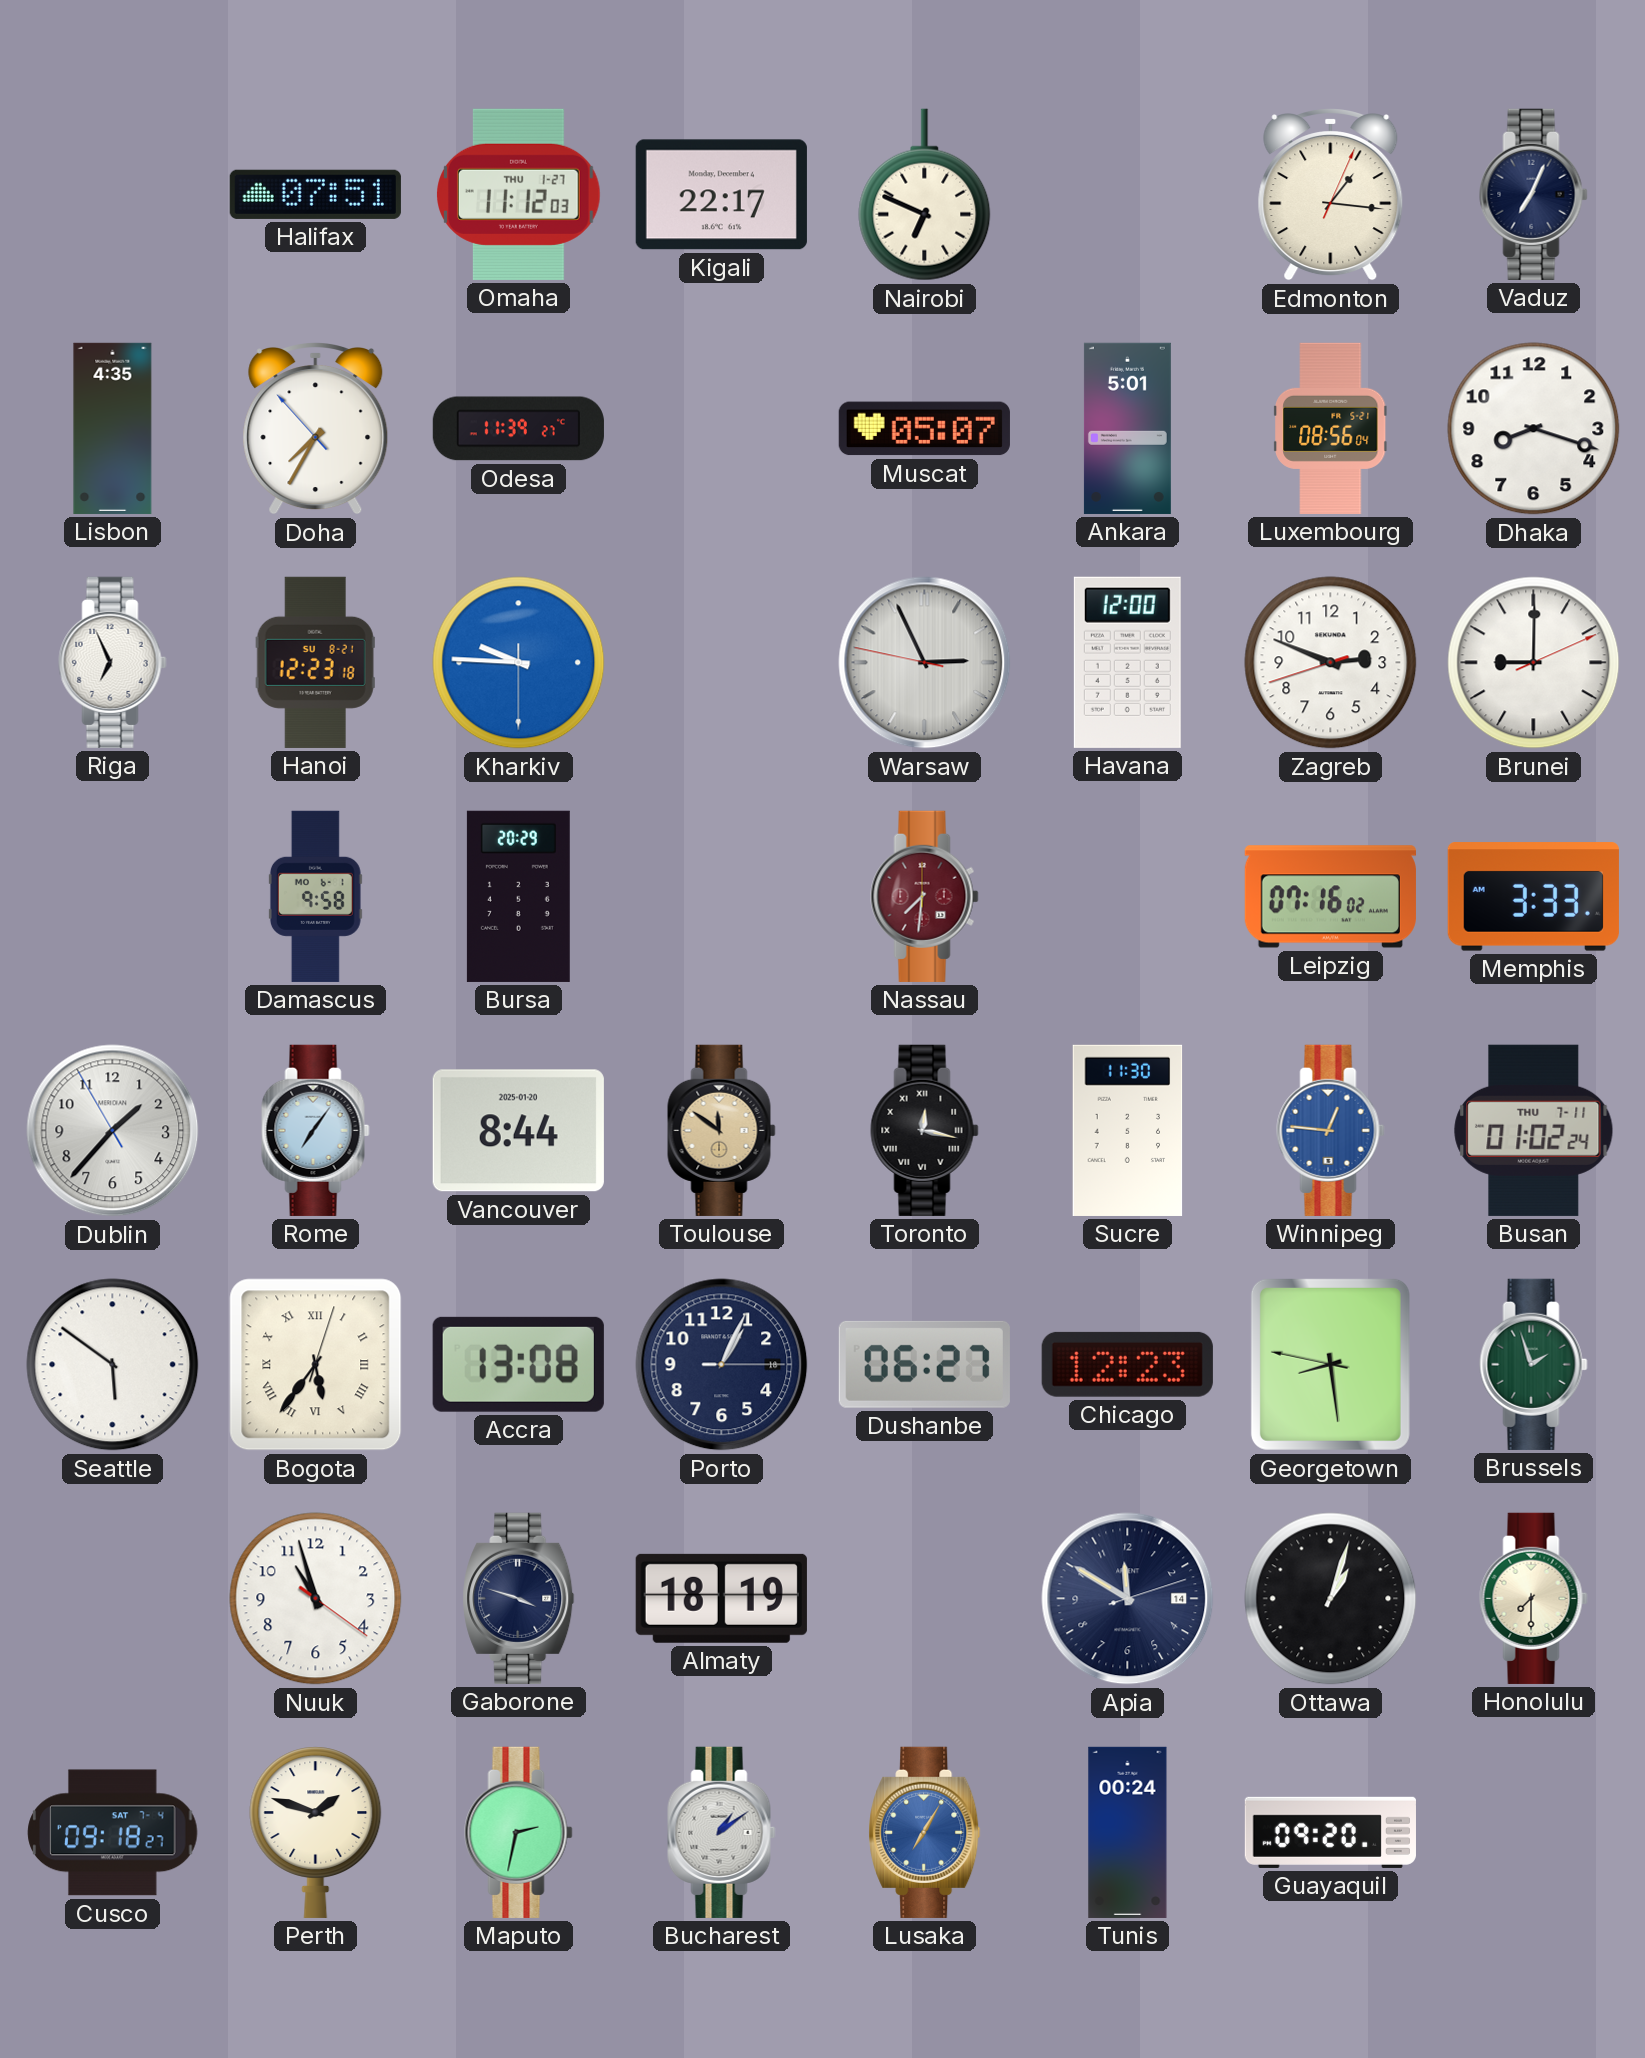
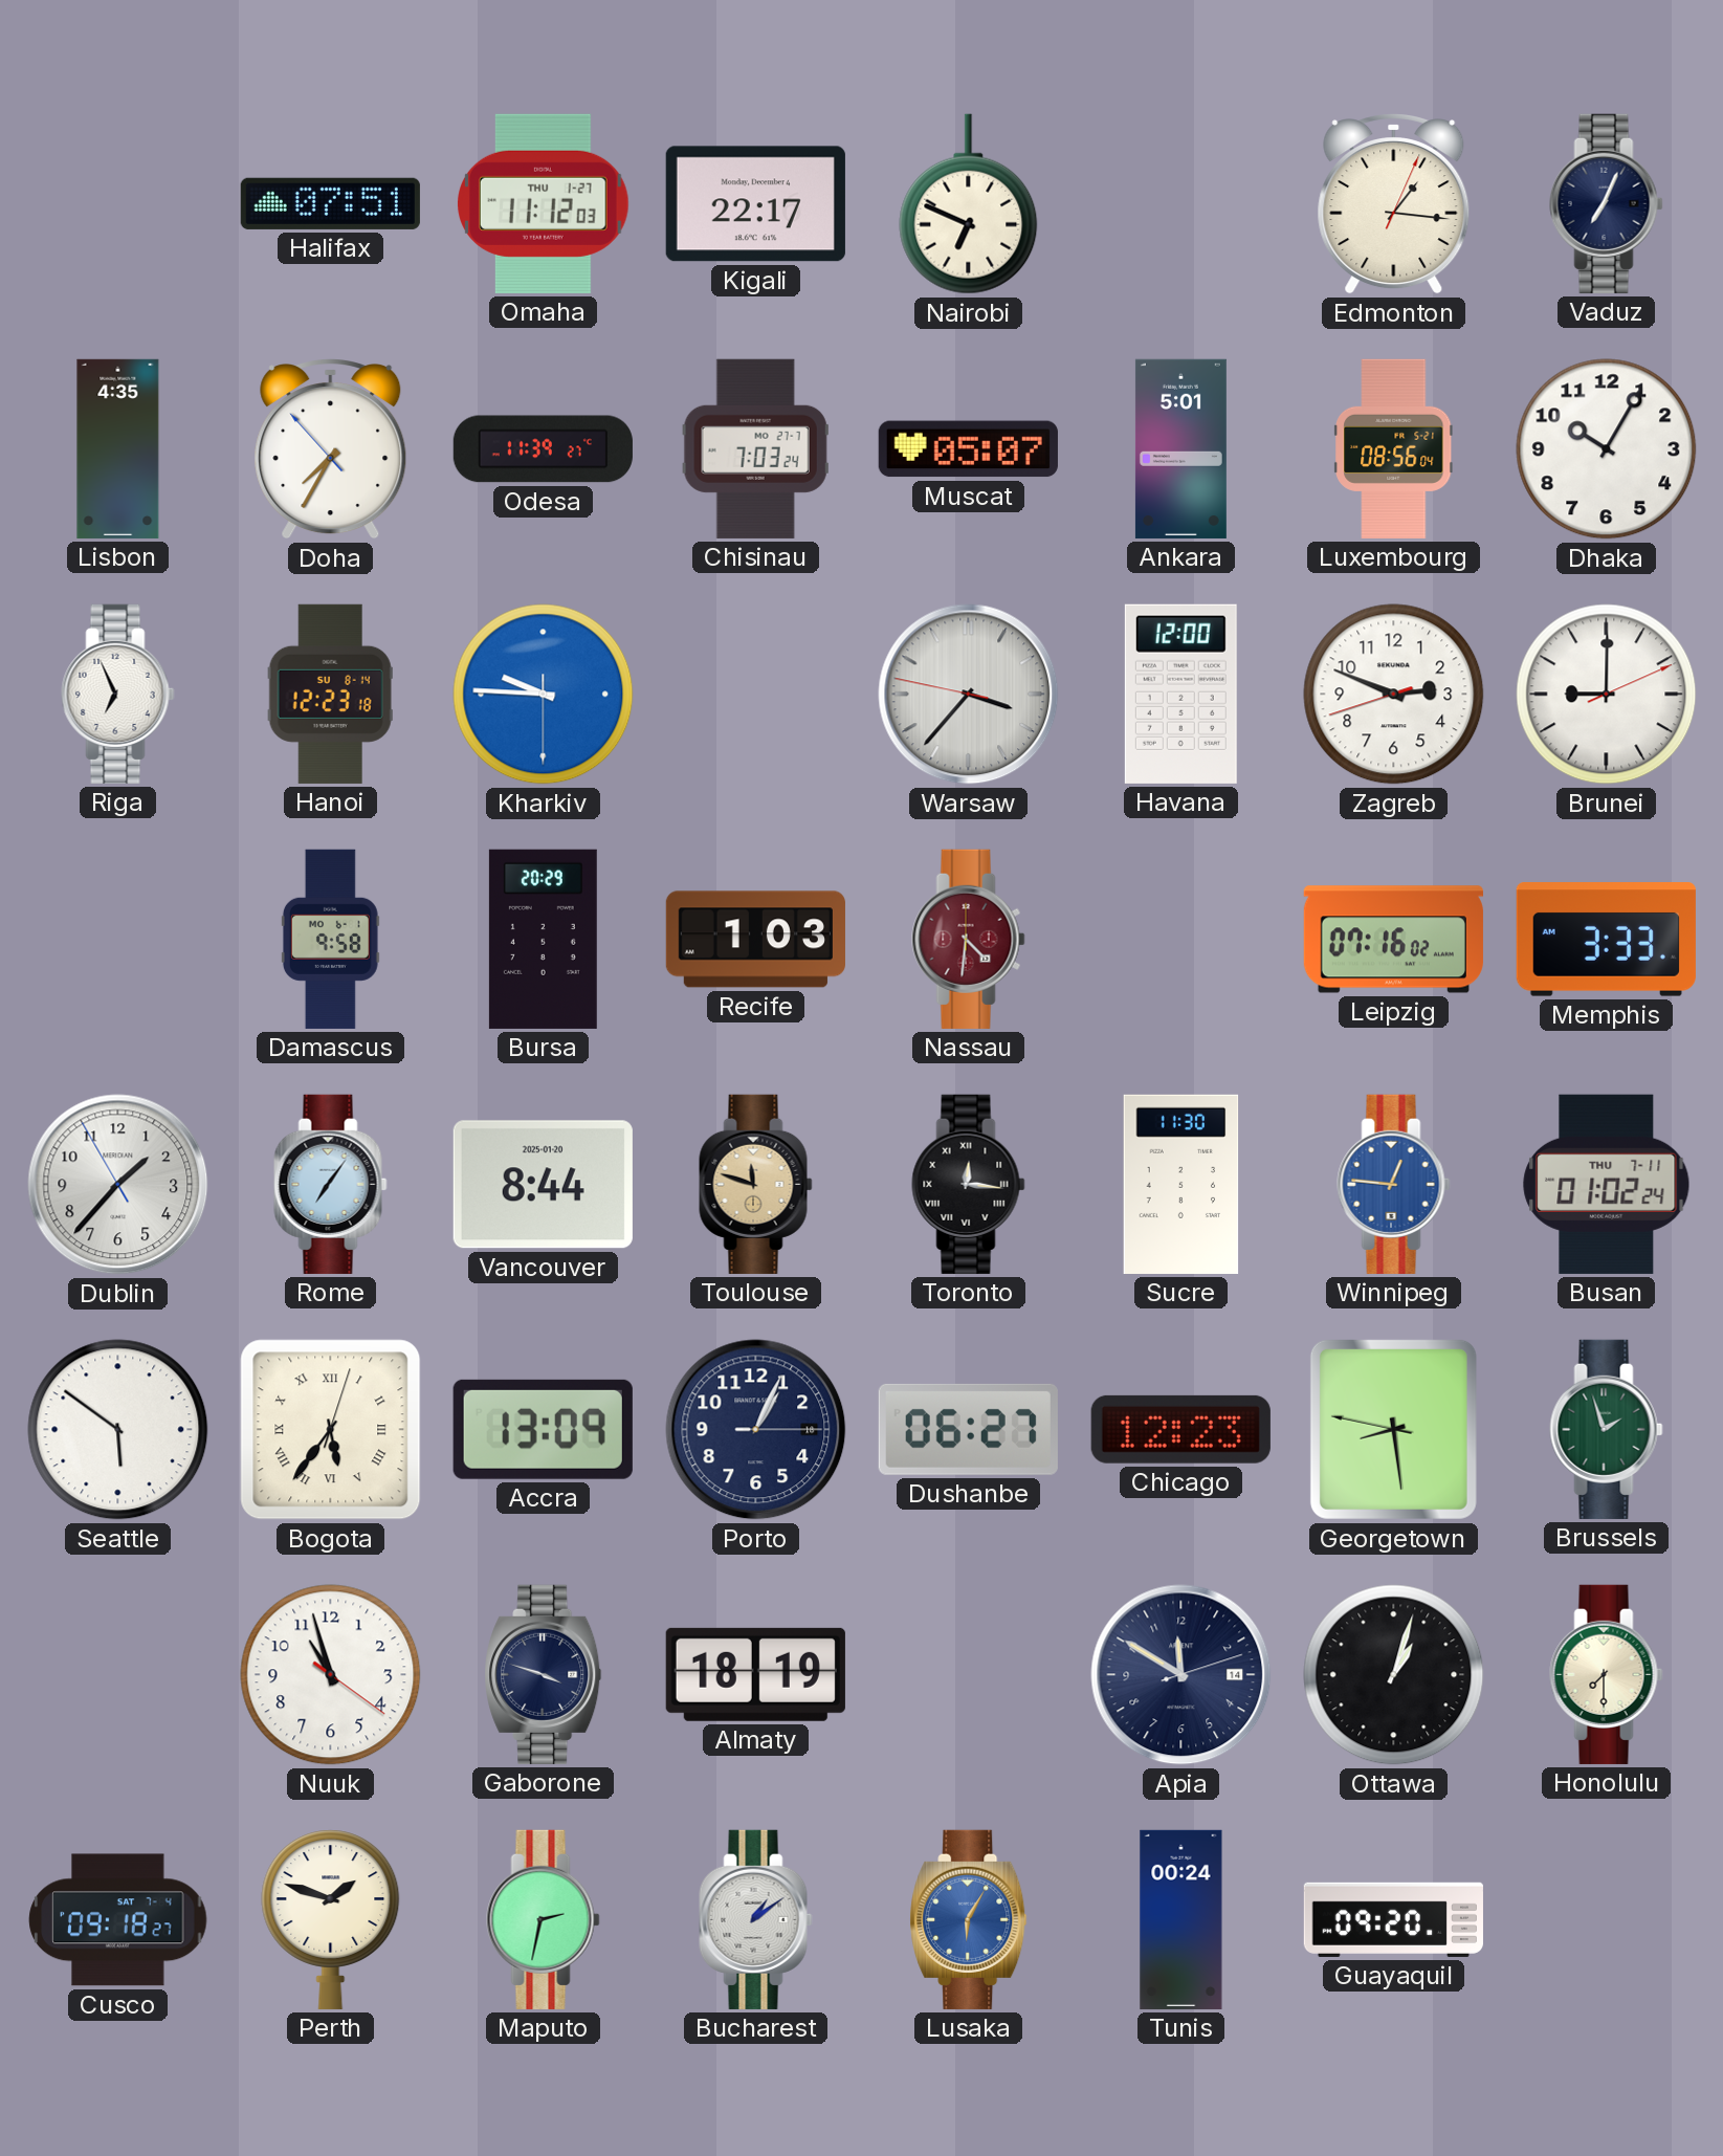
Chisinau: none -> 7:03
Dhaka: 8:18 -> 10:05
Hanoi date: SU 8-21 -> SU 8-14
Warsaw: 2:55 -> 3:36
Recife: none -> 1:03
Nassau: 7:31 -> 4:31
Toulouse: 11:51 -> 11:48
Toronto: 12:17 -> 12:16
Accra: 13:08 -> 13:09
Lusaka: 7:05 -> 6:05
